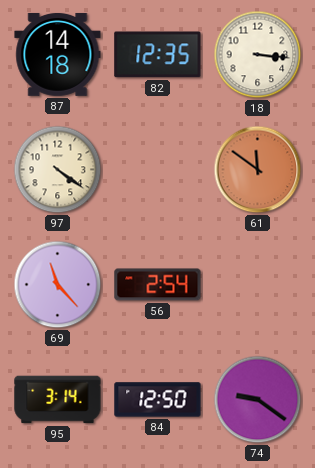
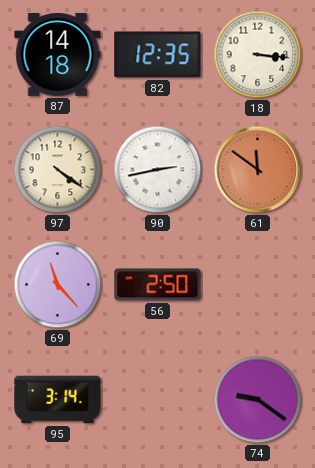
90: none -> 2:43
56: 2:54 -> 2:50
84: 12:50 -> none
